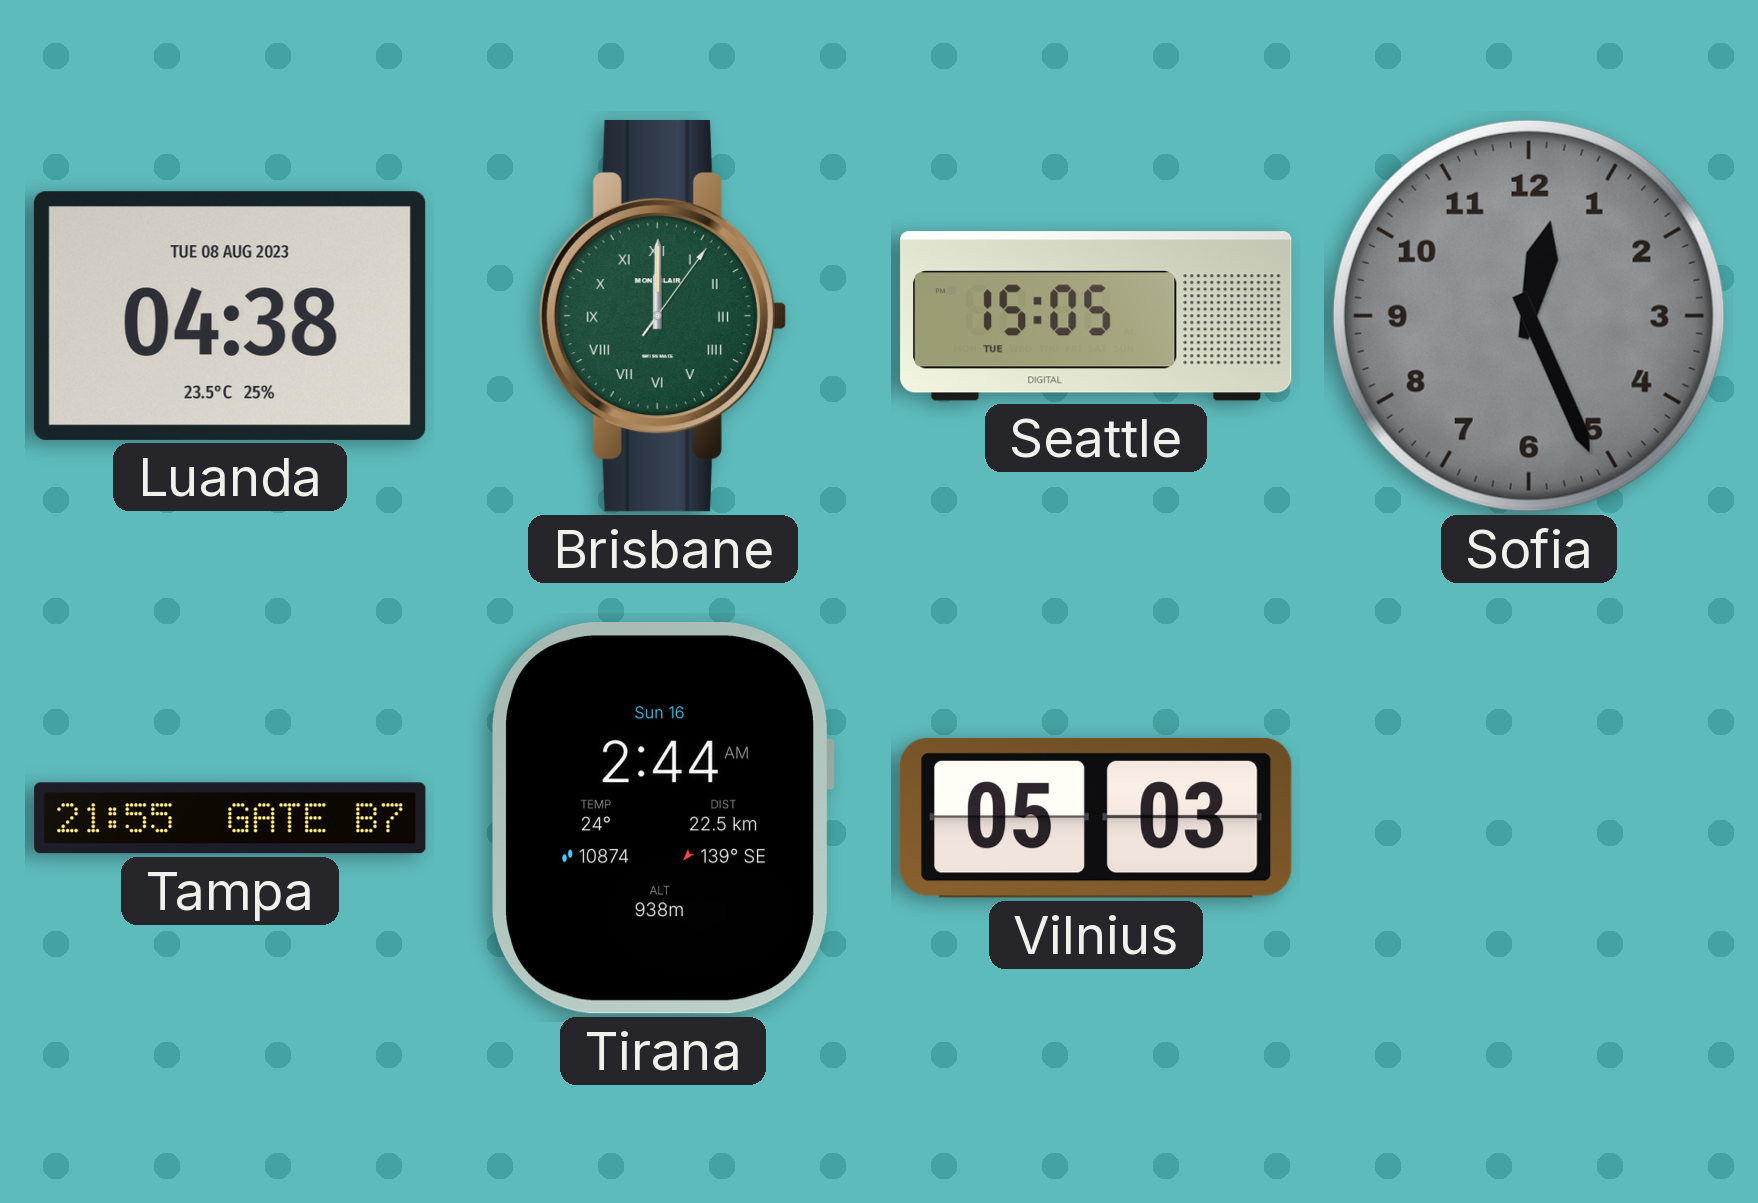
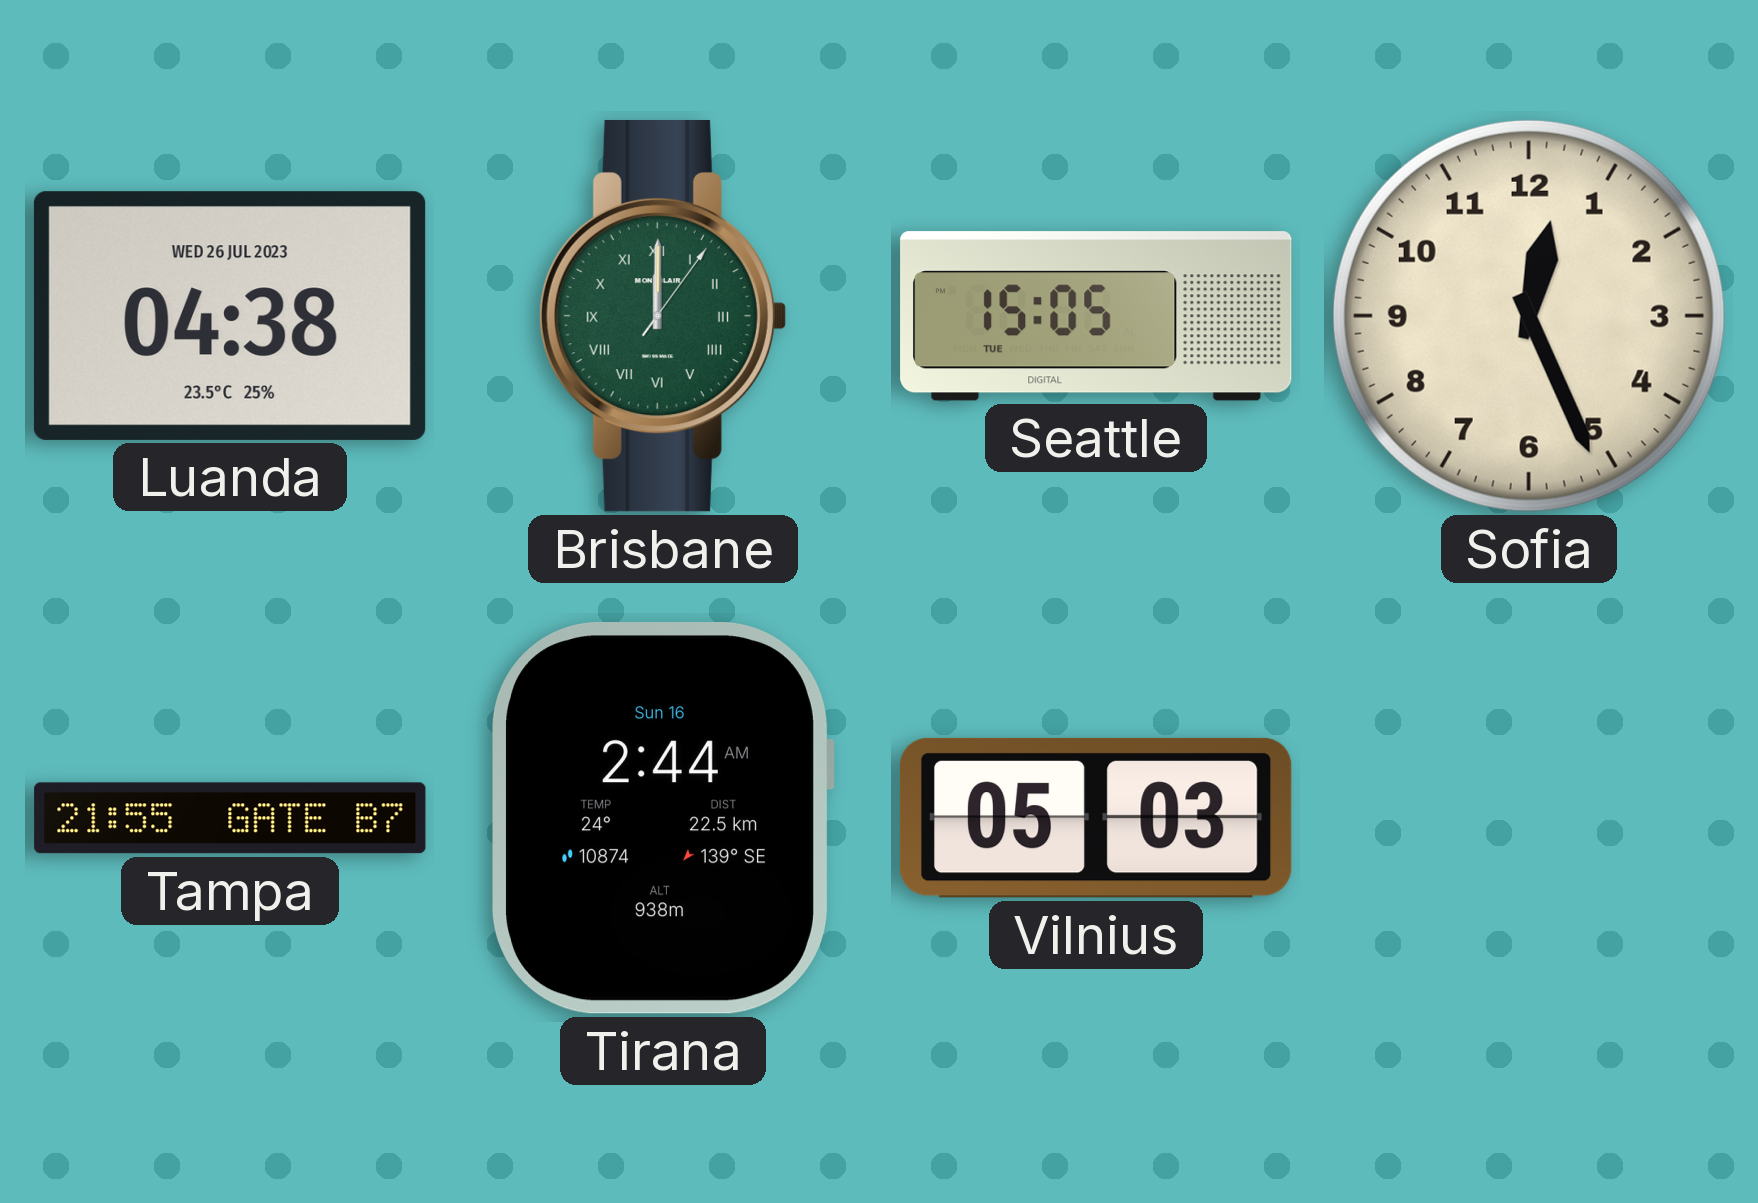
Luanda date: TUE 08 AUG 2023 -> WED 26 JUL 2023
Sofia dial: grey -> cream
